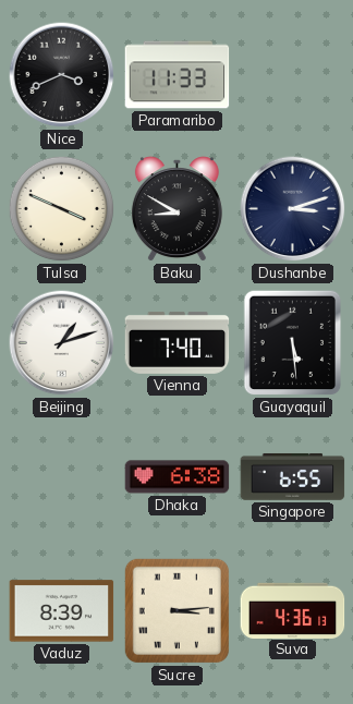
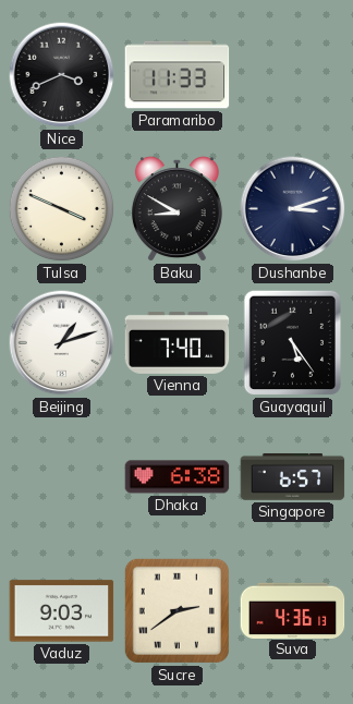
Guayaquil: 5:29 -> 5:24
Singapore: 6:55 -> 6:57
Vaduz: 8:39 -> 9:03
Sucre: 3:14 -> 2:39
